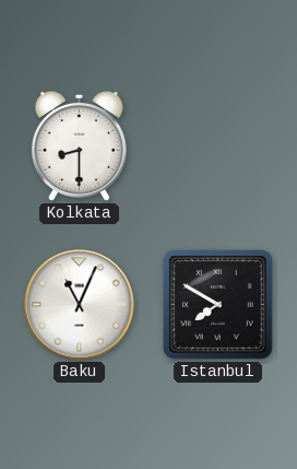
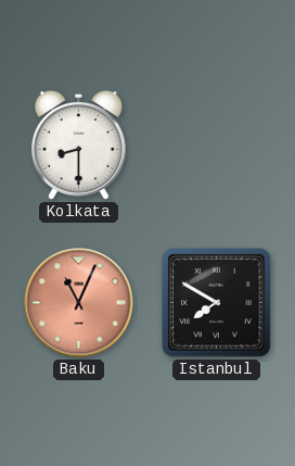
Baku dial: white -> salmon
